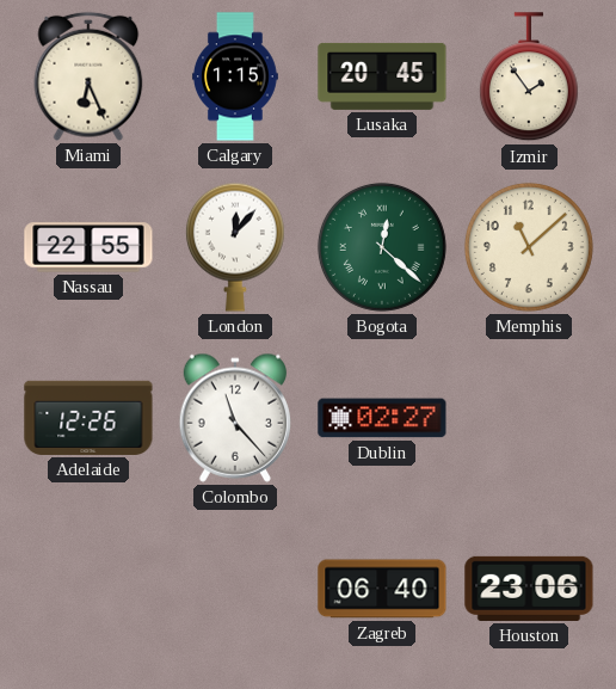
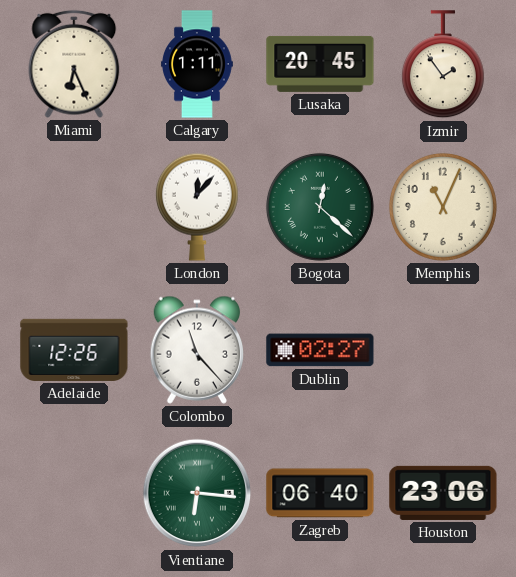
Calgary: 1:15 -> 1:11
Nassau: 22:55 -> none
Memphis: 11:08 -> 11:04
Vientiane: none -> 6:16
